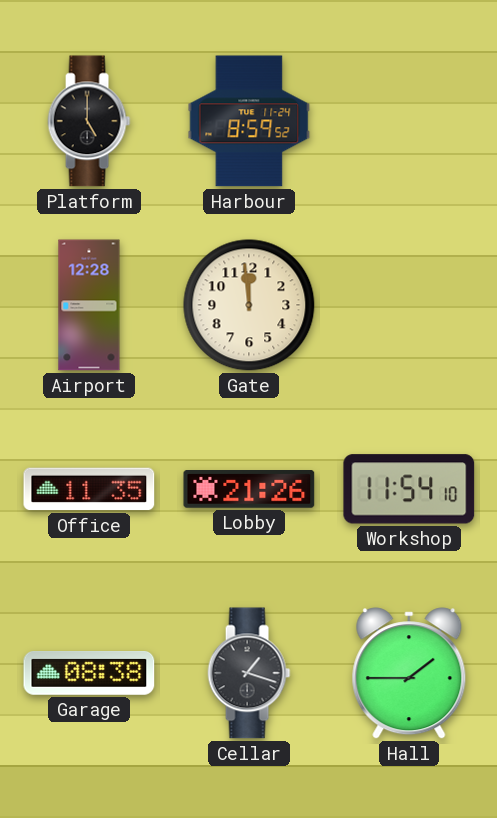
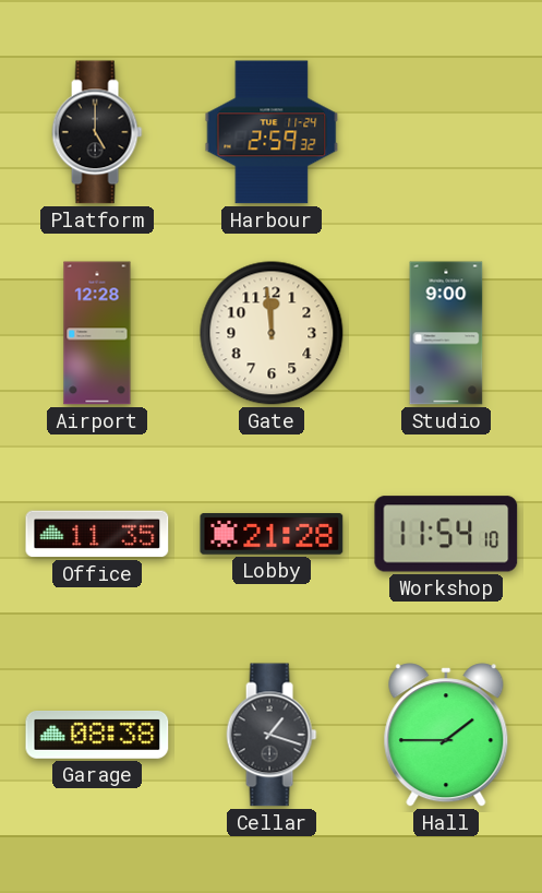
Harbour: 8:59 -> 2:59
Studio: none -> 9:00
Lobby: 21:26 -> 21:28
